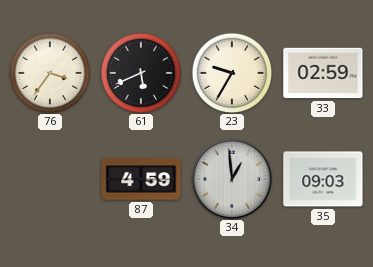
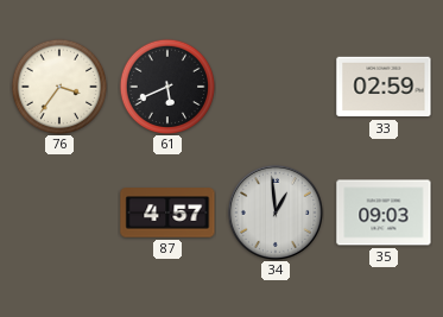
23: 9:35 -> none
87: 4:59 -> 4:57
